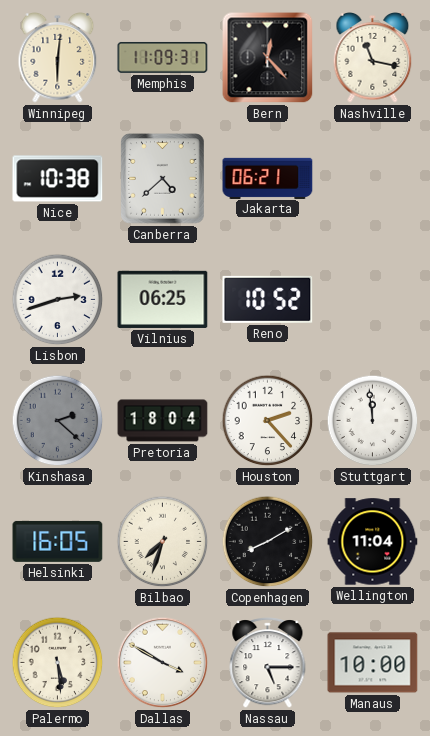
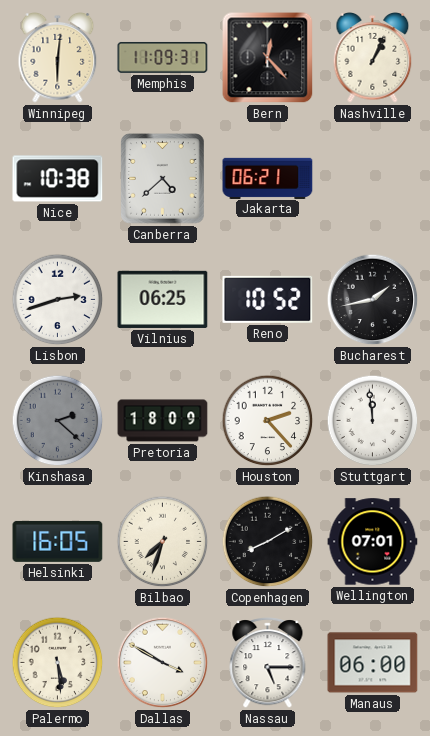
Nashville: 11:17 -> 1:04
Bucharest: none -> 1:43
Pretoria: 18:04 -> 18:09
Wellington: 11:04 -> 07:01
Manaus: 10:00 -> 06:00
